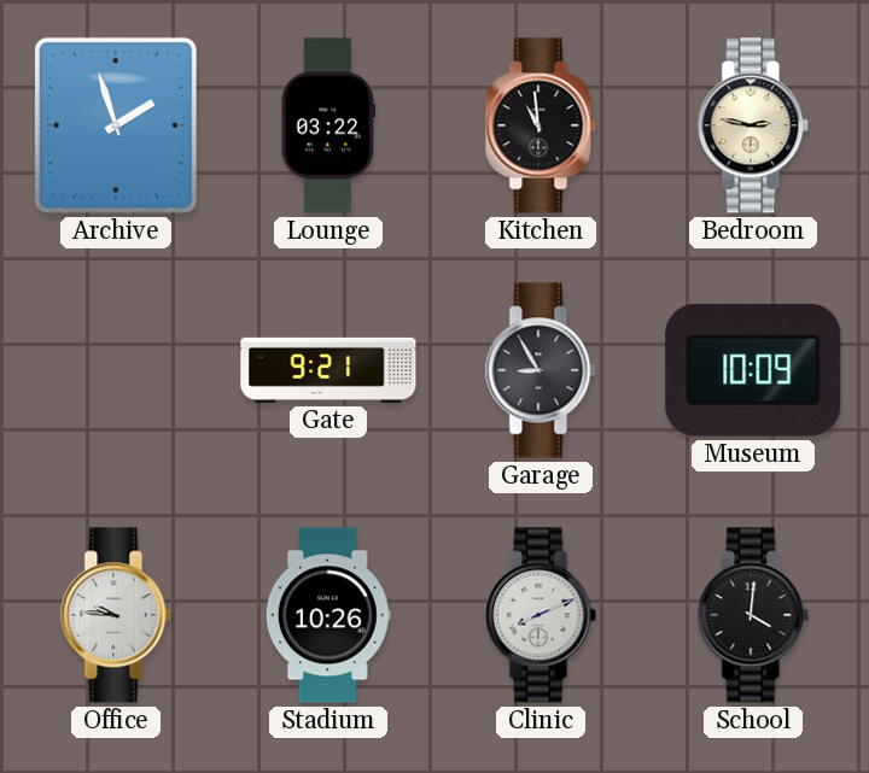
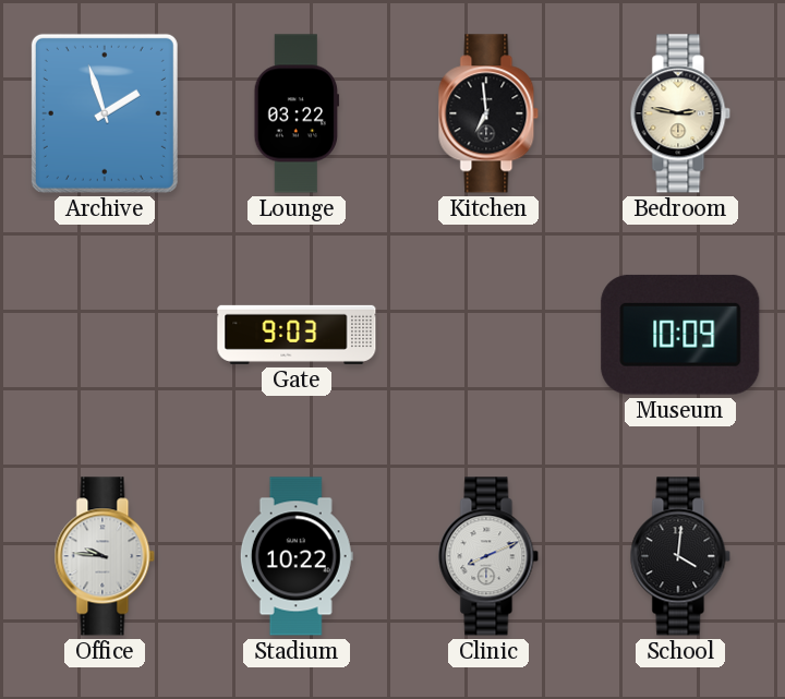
Kitchen: 10:59 -> 6:59
Gate: 9:21 -> 9:03
Garage: 8:55 -> none
Stadium: 10:26 -> 10:22
